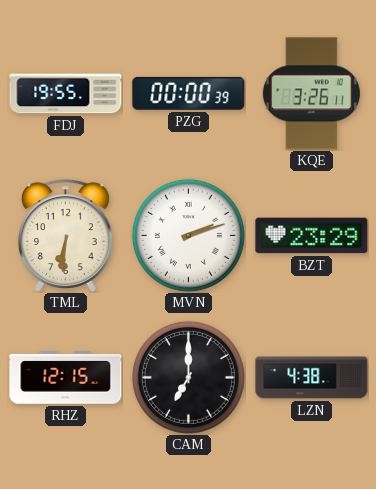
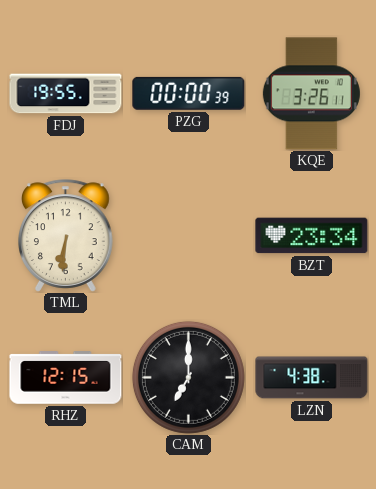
MVN: 2:12 -> none
BZT: 23:29 -> 23:34
